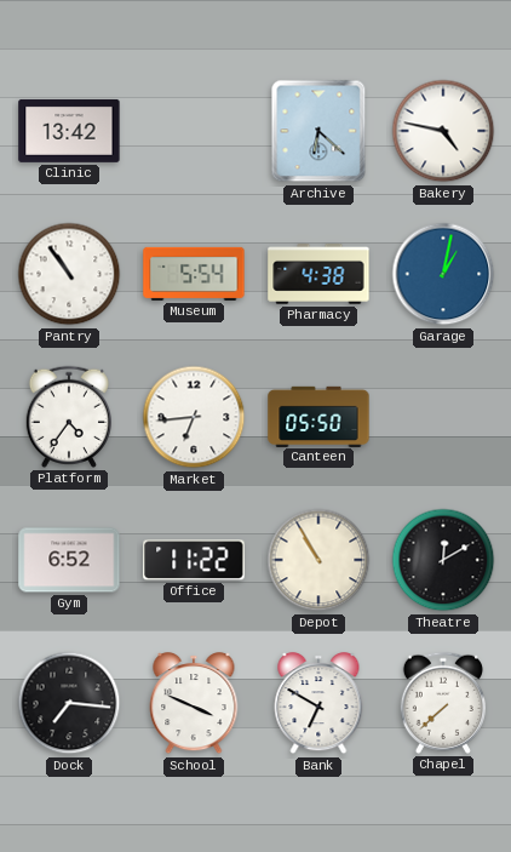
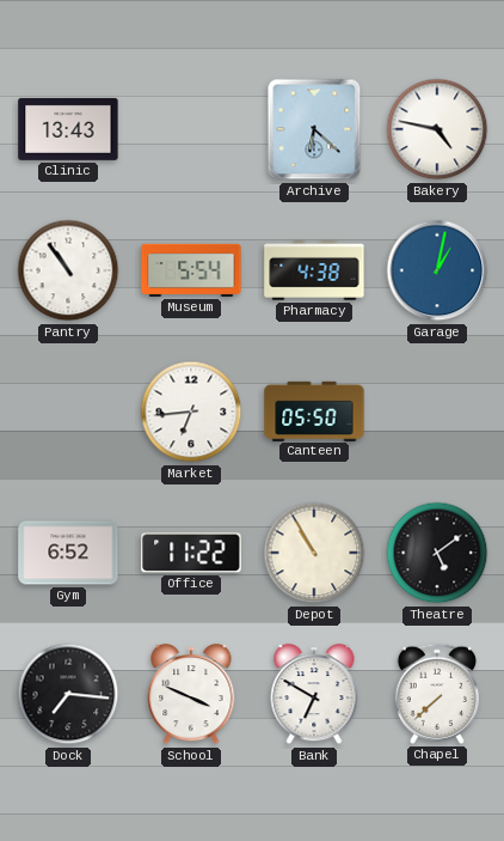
Clinic: 13:42 -> 13:43
Platform: 4:36 -> none
Theatre: 12:10 -> 5:09
